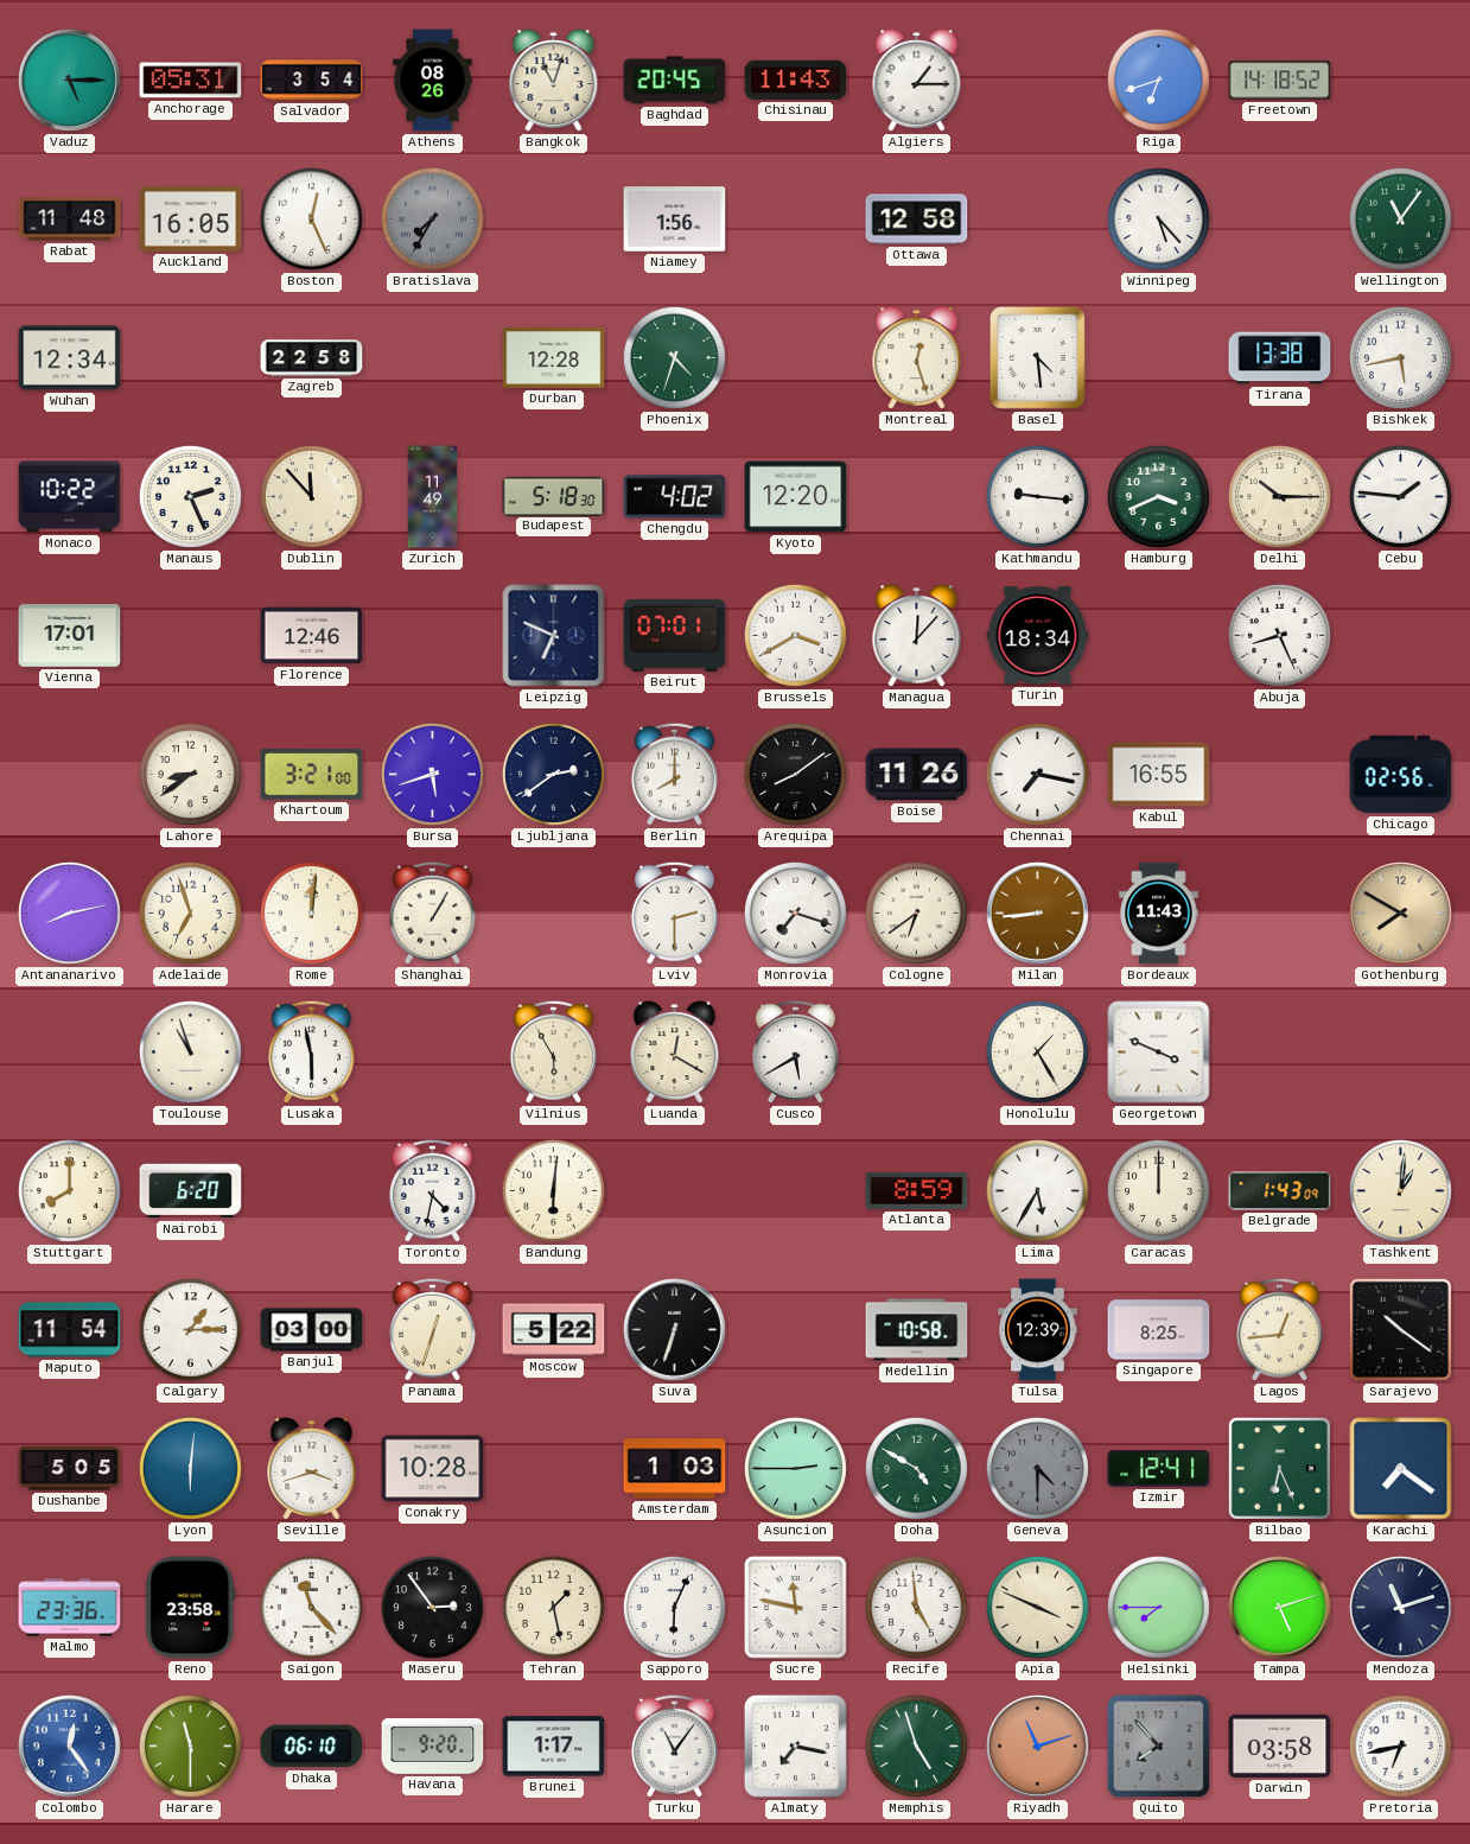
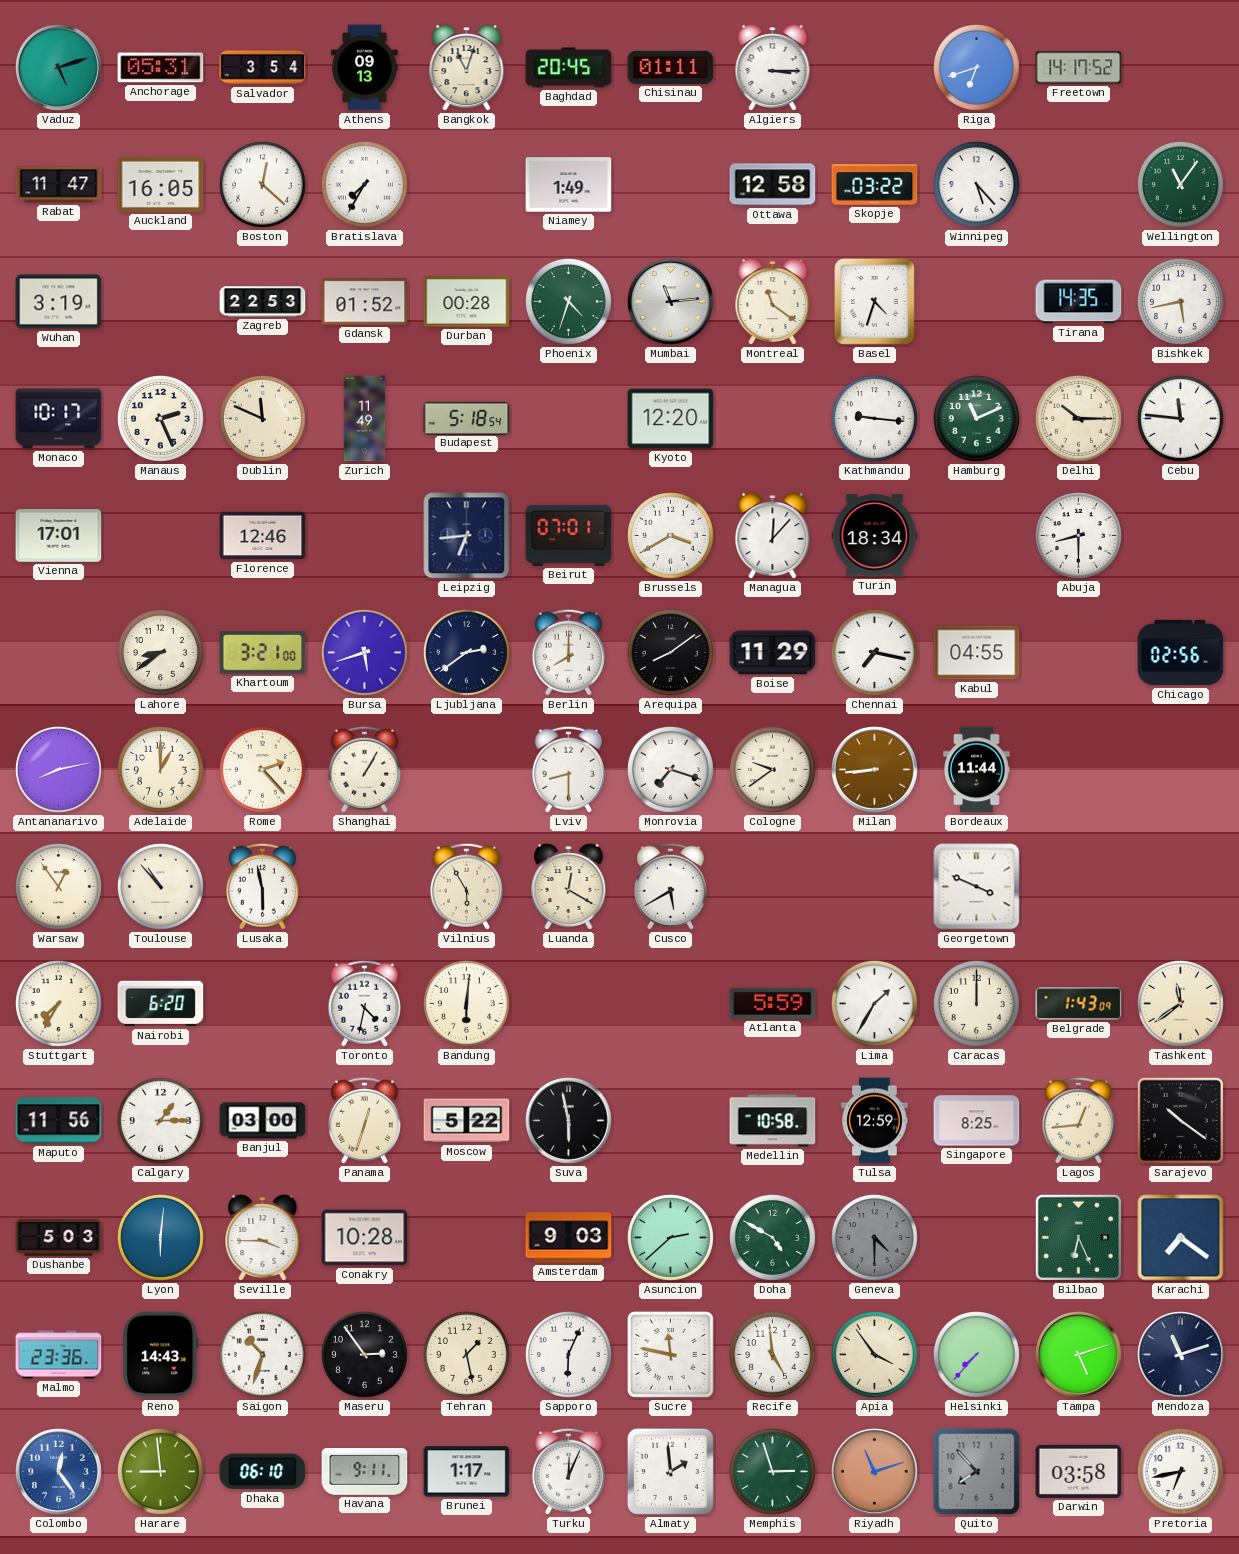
Vaduz: 5:15 -> 5:12
Athens: 08:26 -> 09:13
Chisinau: 11:43 -> 01:11
Algiers: 1:15 -> 3:15
Freetown: 14:18 -> 14:17
Rabat: 11:48 -> 11:47
Boston: 12:26 -> 12:22
Bratislava dial: grey -> white
Niamey: 1:56 -> 1:49
Skopje: none -> 03:22
Wuhan: 12:34 -> 3:19
Zagreb: 22:58 -> 22:53
Gdansk: none -> 01:52
Durban: 12:28 -> 00:28
Mumbai: none -> 11:14
Montreal: 12:27 -> 11:21
Basel: 4:29 -> 4:33
Tirana: 13:38 -> 14:35
Monaco: 10:22 -> 10:17
Dublin: 11:53 -> 11:49
Budapest: 5:18:30 -> 5:18:54
Chengdu: 4:02 -> none
Hamburg: 3:41 -> 11:11
Cebu: 1:46 -> 11:46
Leipzig: 6:49 -> 6:44
Abuja: 8:26 -> 8:30
Boise: 11:26 -> 11:29
Kabul: 16:55 -> 04:55
Adelaide: 6:57 -> 1:00
Rome: 12:01 -> 2:23
Lviv: 2:30 -> 8:30
Cologne: 6:39 -> 9:39
Bordeaux: 11:43 -> 11:44
Gothenburg: 7:50 -> none
Warsaw: none -> 12:54
Toulouse: 10:57 -> 10:53
Honolulu: 1:25 -> none
Stuttgart: 8:00 -> 7:35
Atlanta: 8:59 -> 5:59
Lima: 5:35 -> 1:35
Tashkent: 1:01 -> 11:39
Maputo: 11:54 -> 11:56
Suva: 6:33 -> 5:58
Tulsa: 12:39 -> 12:59
Dushanbe: 5:05 -> 5:03
Seville: 3:42 -> 3:45
Amsterdam: 1:03 -> 9:03
Asuncion: 2:45 -> 2:38
Izmir: 12:41 -> none
Reno: 23:58 -> 14:43
Saigon: 11:23 -> 10:33
Apia: 3:49 -> 3:54
Helsinki: 7:45 -> 7:37
Harare: 11:30 -> 8:59
Havana: 9:20 -> 9:11
Turku: 11:06 -> 12:04
Almaty: 7:17 -> 1:59
Memphis: 4:57 -> 2:57
